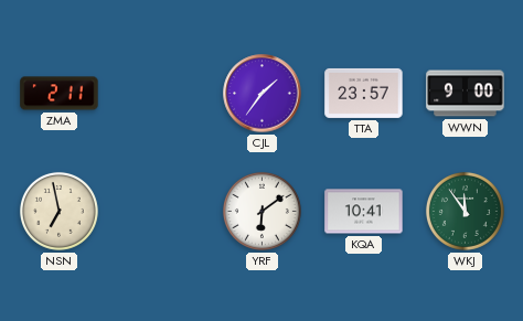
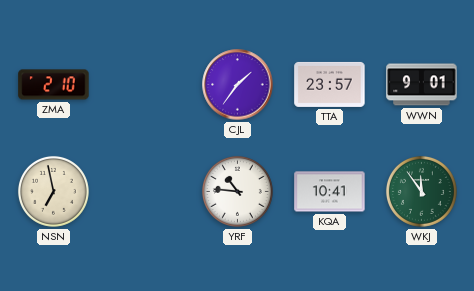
ZMA: 2:11 -> 2:10
WWN: 9:00 -> 9:01
YRF: 6:09 -> 10:46
